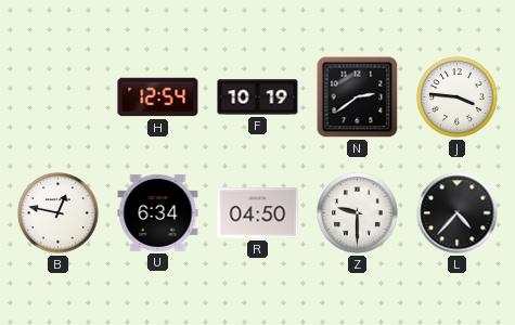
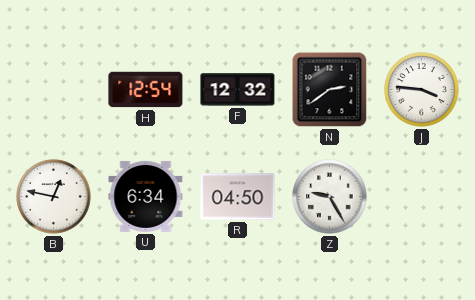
F: 10:19 -> 12:32
Z: 9:30 -> 9:25
L: 4:37 -> none
